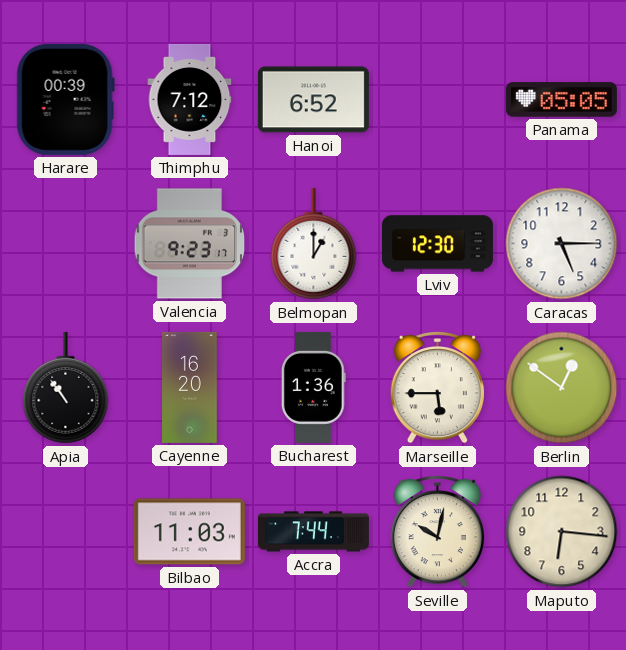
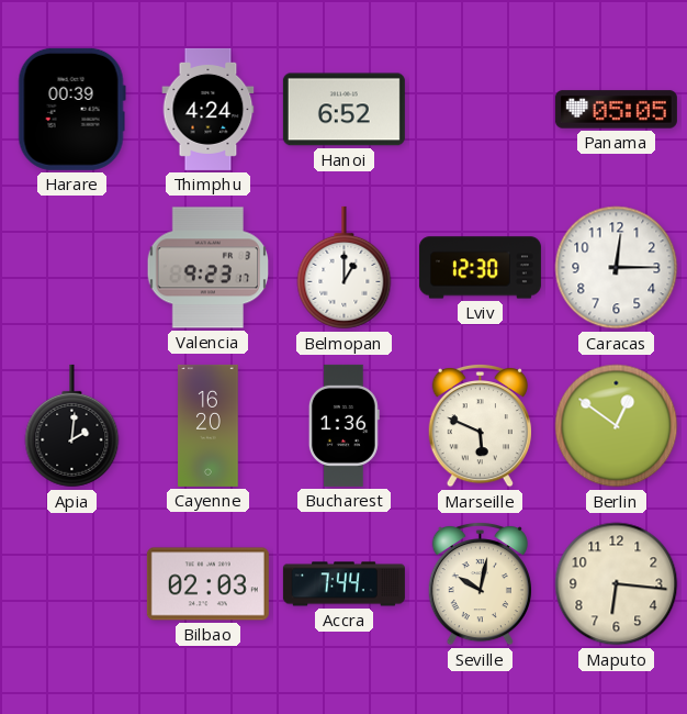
Thimphu: 7:12 -> 4:24
Caracas: 5:15 -> 12:15
Apia: 10:54 -> 2:01
Marseille: 5:45 -> 5:49
Bilbao: 11:03 -> 02:03
